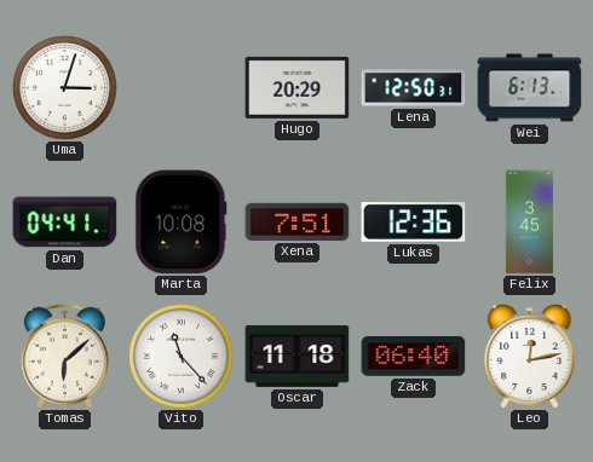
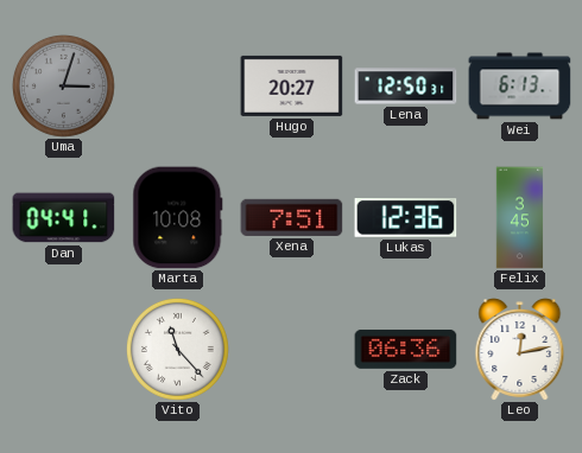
Uma dial: white -> grey
Hugo: 20:29 -> 20:27
Tomas: 6:08 -> none
Oscar: 11:18 -> none
Zack: 06:40 -> 06:36
